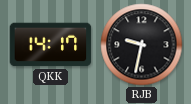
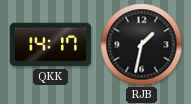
RJB: 9:32 -> 1:32
